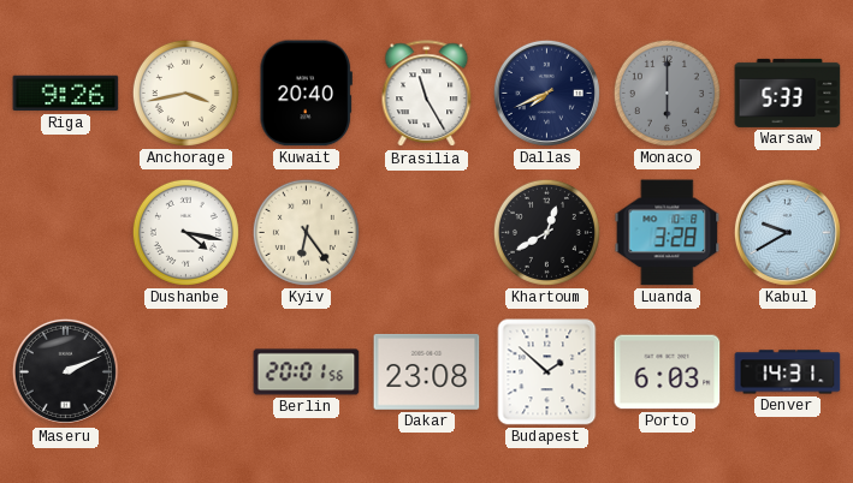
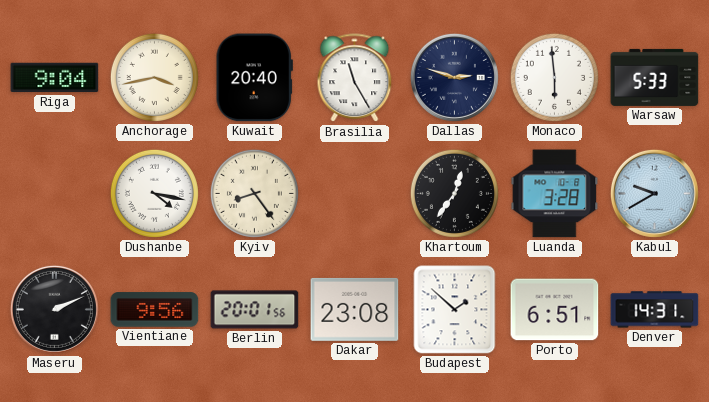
Riga: 9:26 -> 9:04
Dallas: 7:41 -> 2:48
Monaco: 6:00 -> 5:59
Monaco dial: grey -> white
Kyiv: 6:24 -> 8:24
Khartoum: 12:40 -> 12:36
Vientiane: none -> 9:56
Porto: 6:03 -> 6:51
